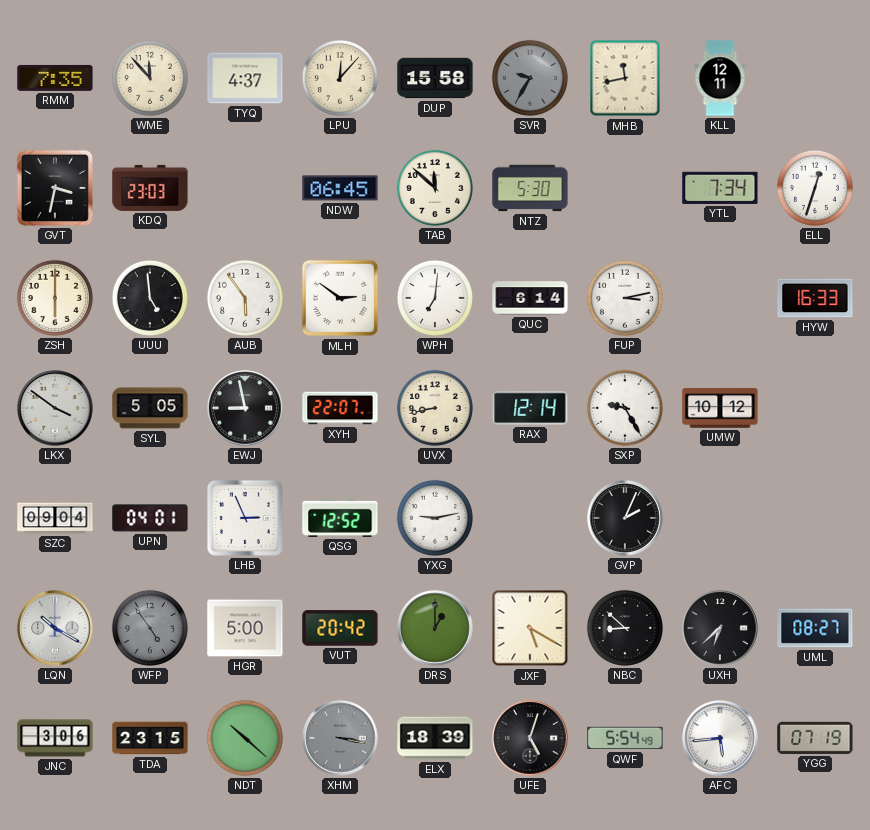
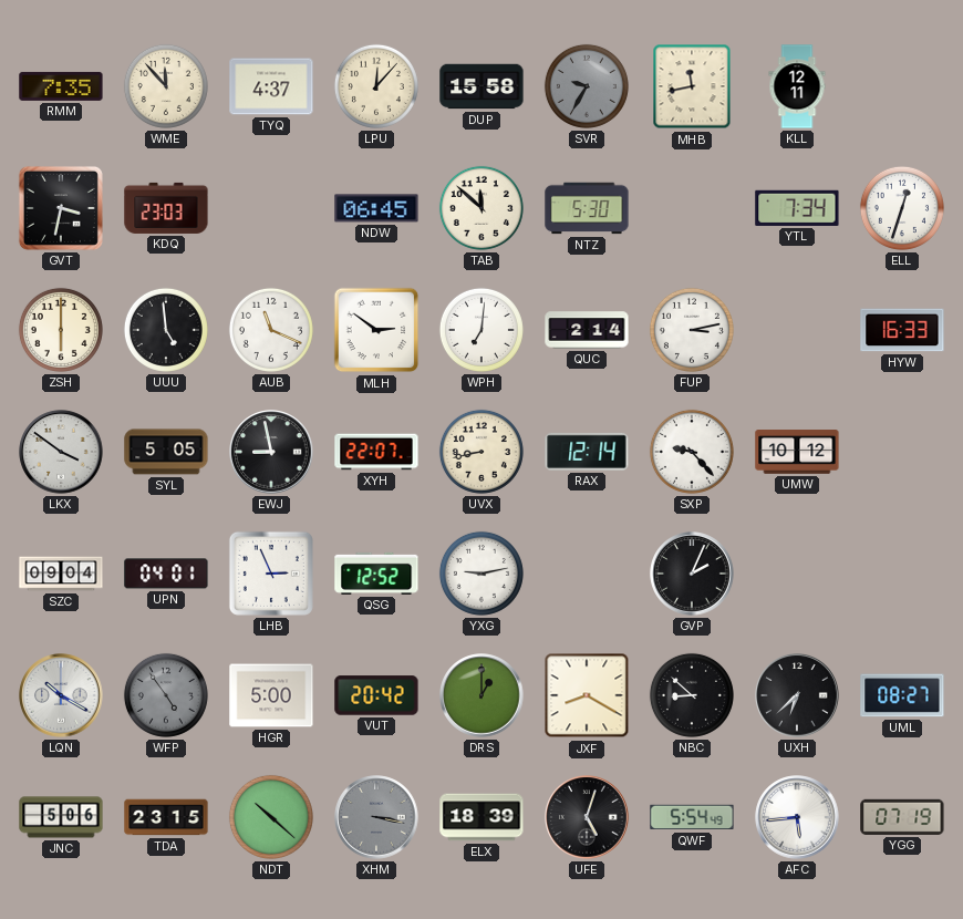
AUB: 5:54 -> 11:19
QUC: 6:14 -> 2:14
SXP: 9:25 -> 9:23
JXF: 5:20 -> 8:20
JNC: 3:06 -> 5:06
